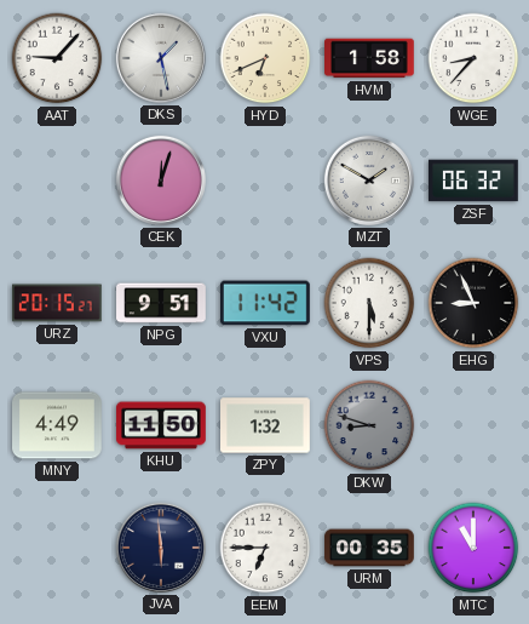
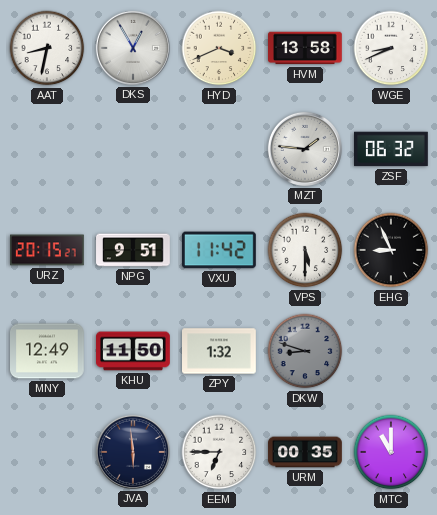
AAT: 9:07 -> 8:32
DKS: 1:28 -> 12:55
HYD: 6:41 -> 3:41
HVM: 1:58 -> 13:58
WGE: 8:37 -> 8:41
CEK: 12:03 -> none
MZT: 1:50 -> 1:46
MNY: 4:49 -> 12:49
